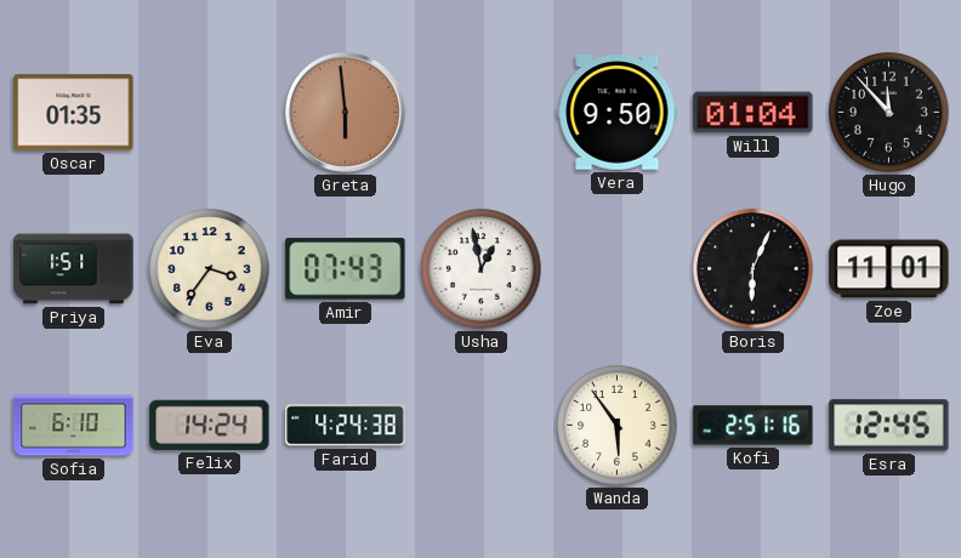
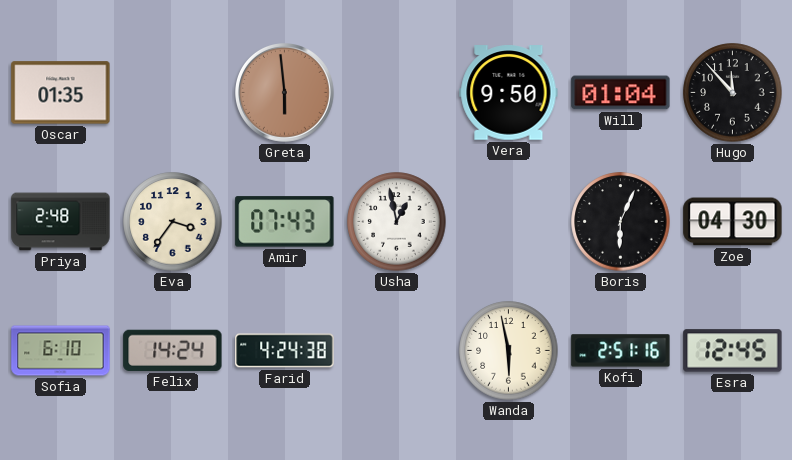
Priya: 1:51 -> 2:48
Zoe: 11:01 -> 04:30
Wanda: 5:54 -> 5:58
